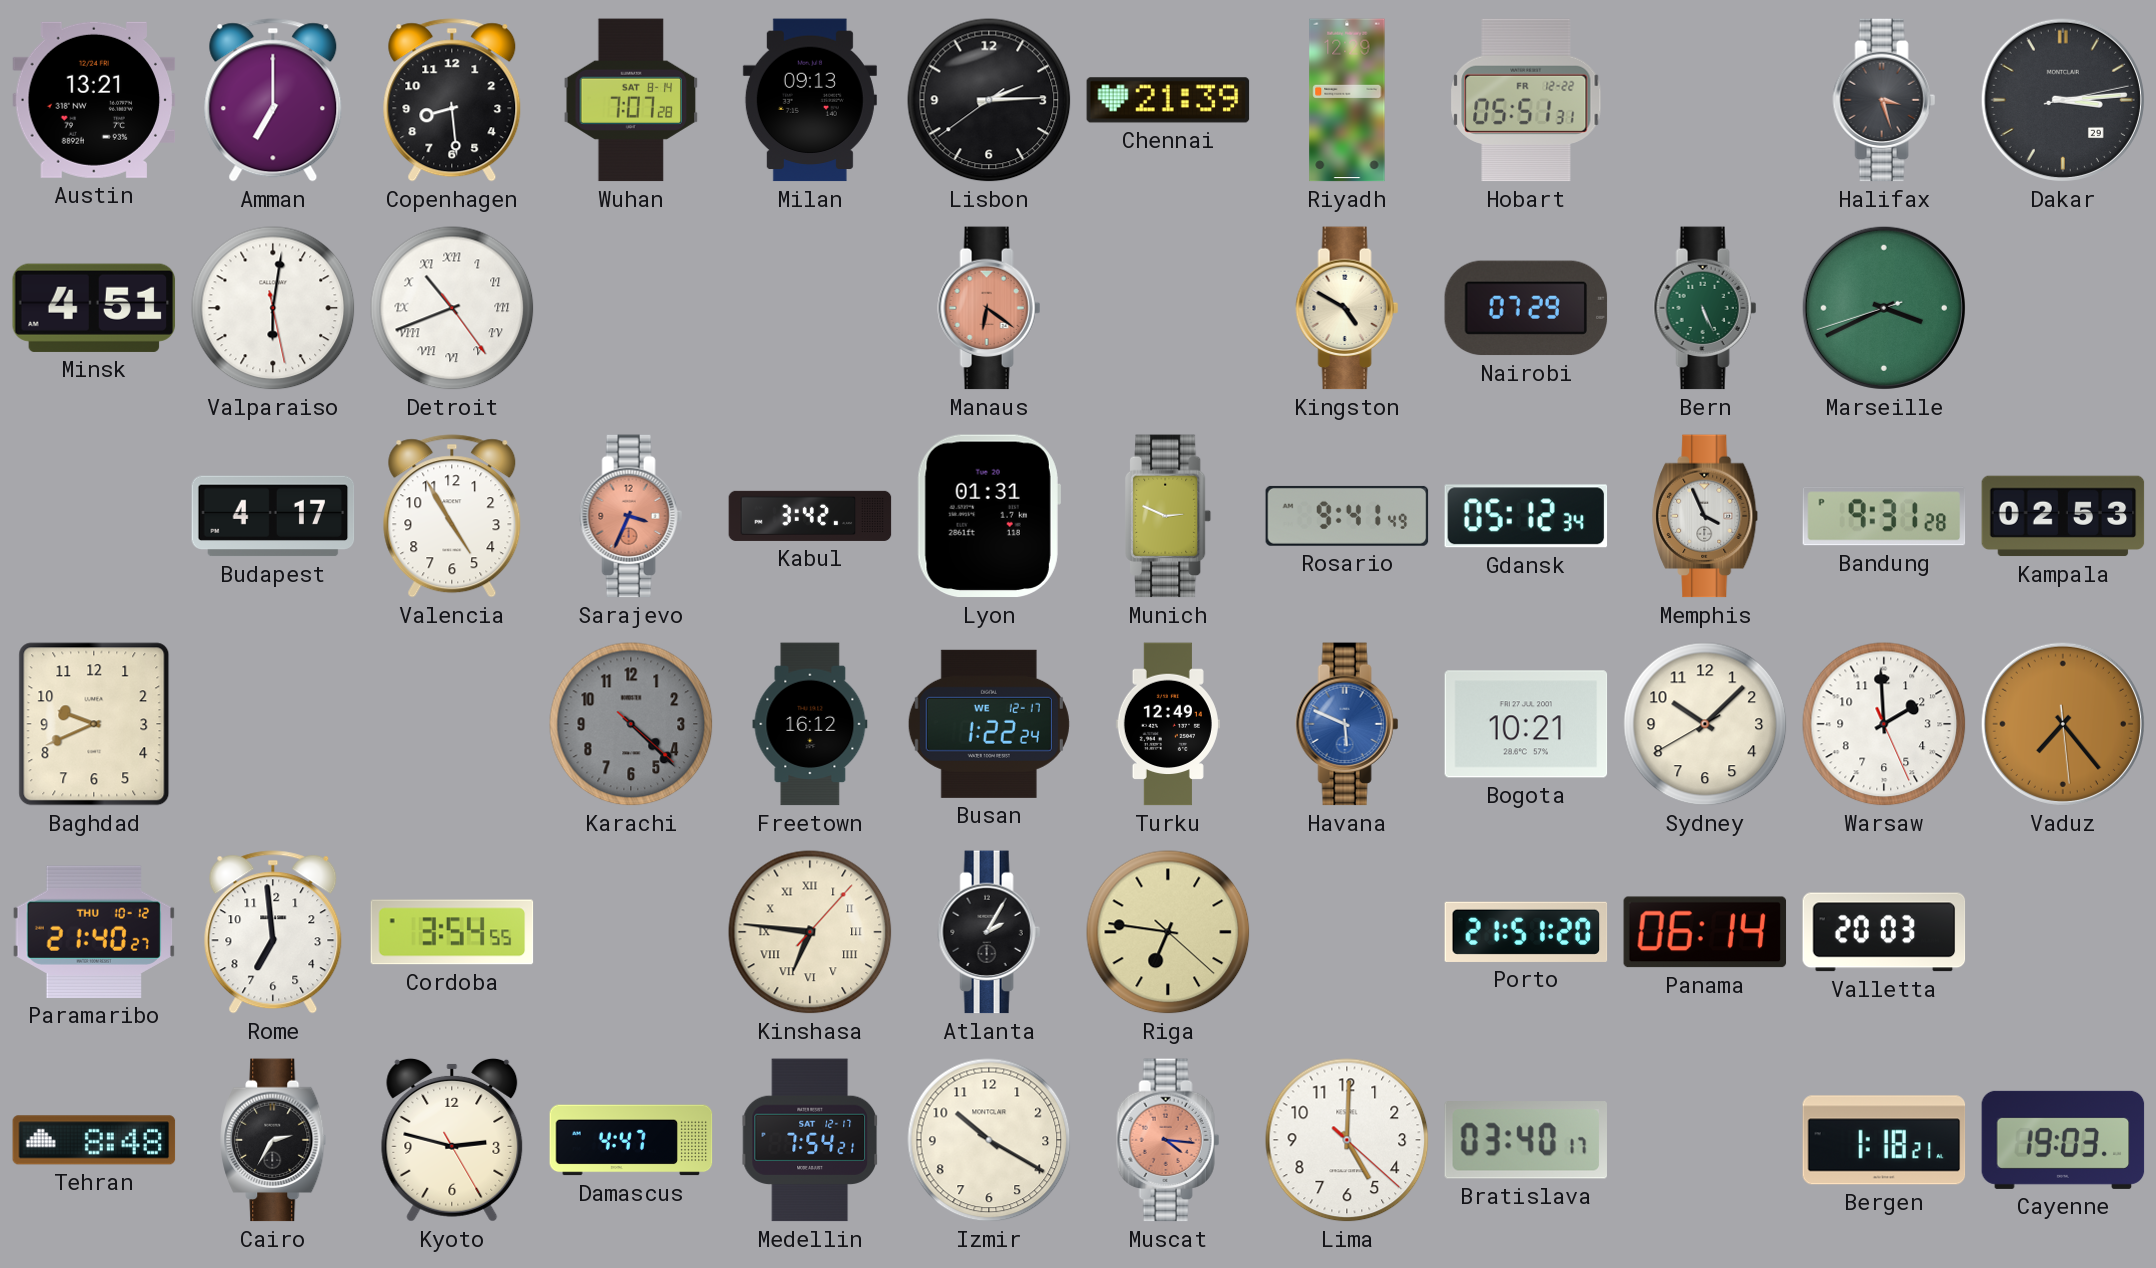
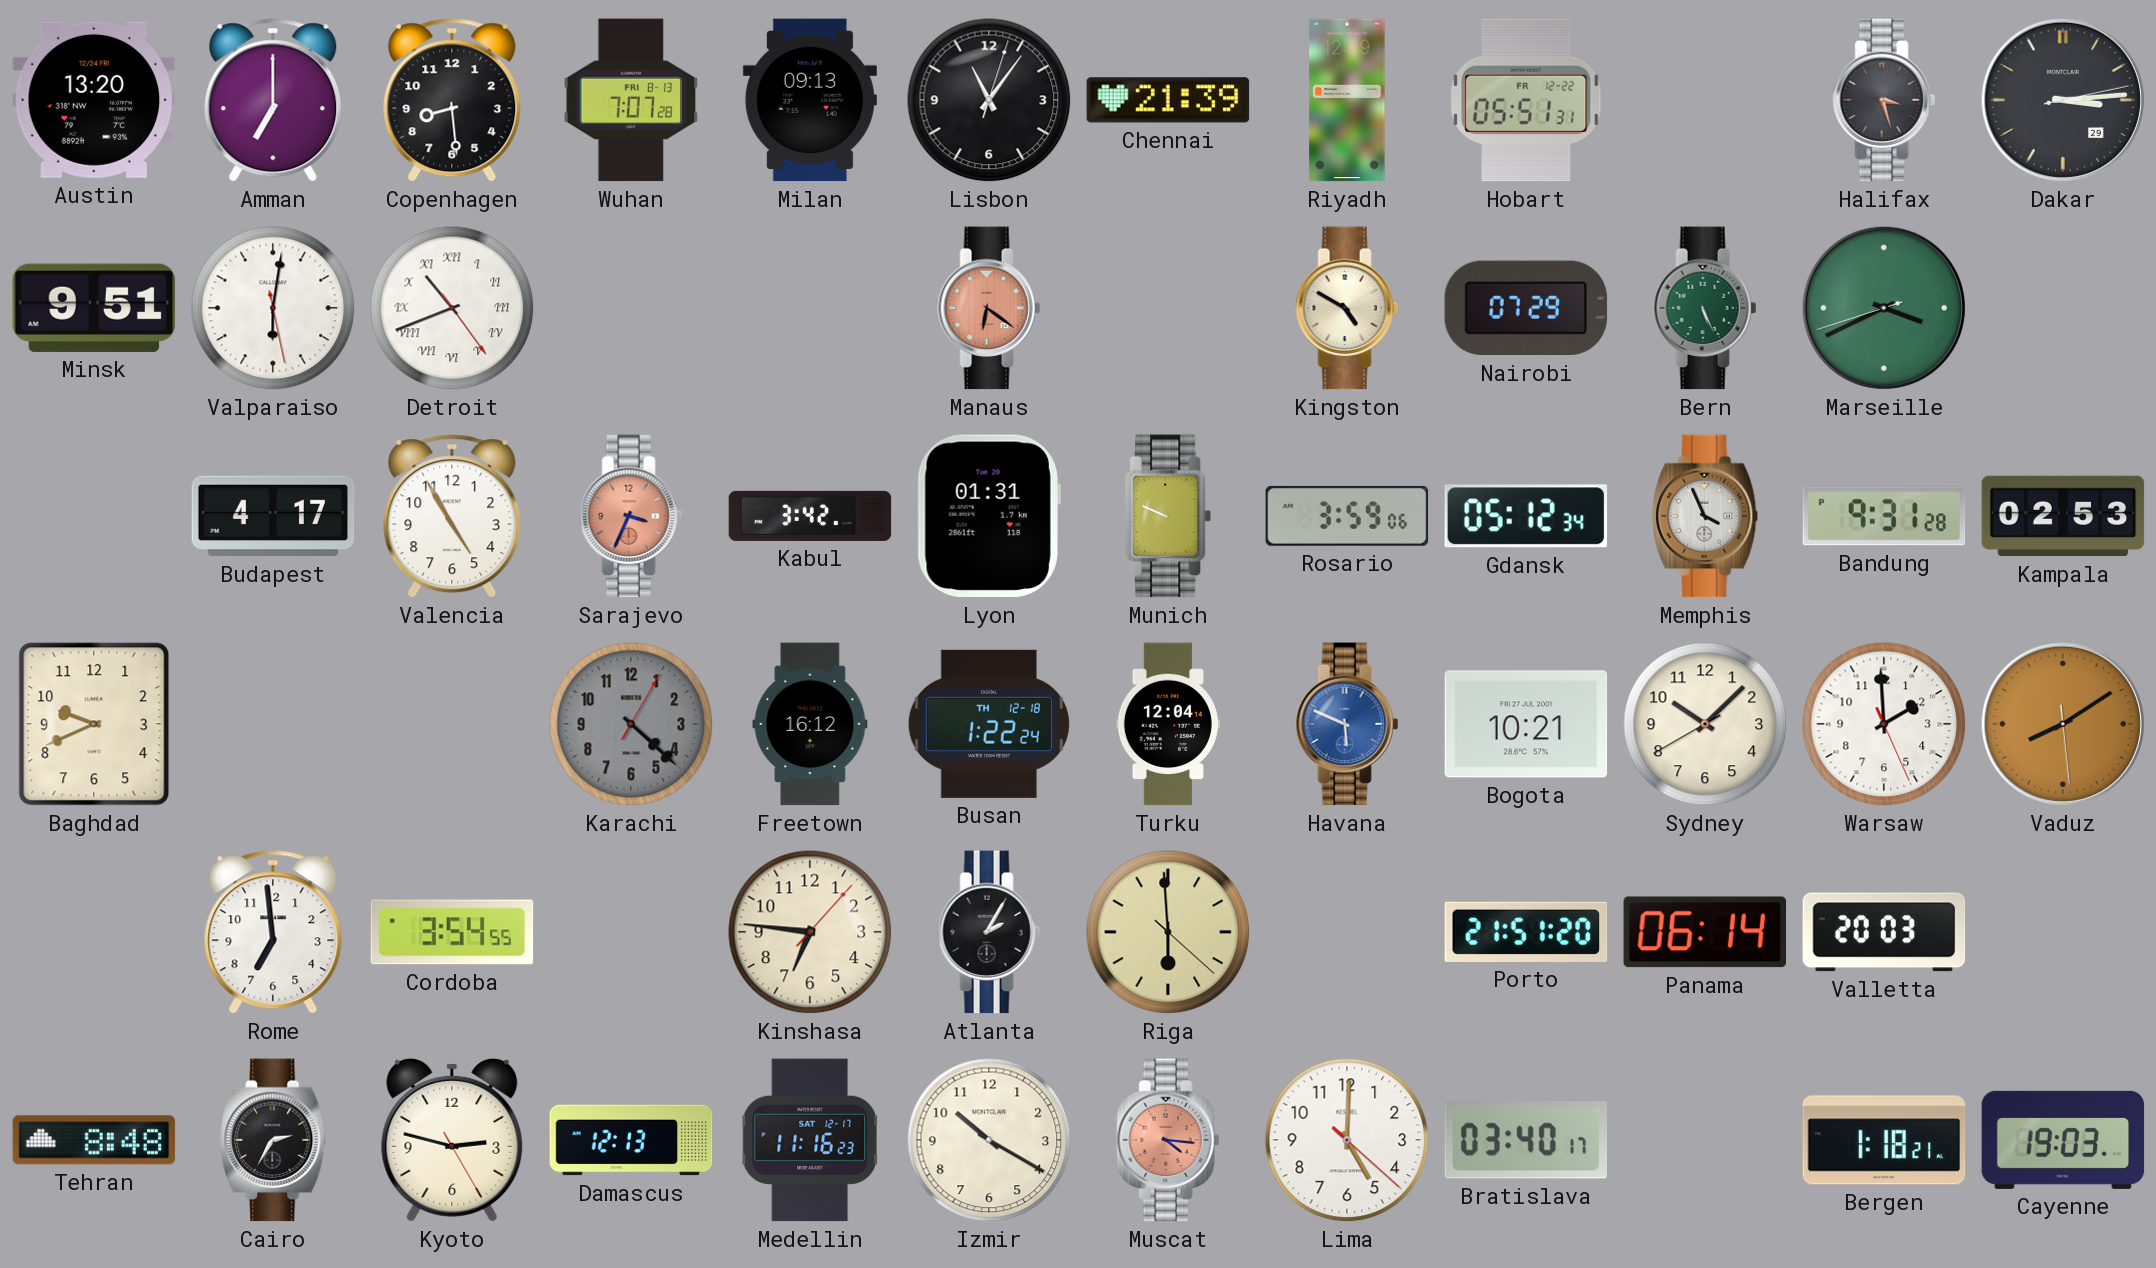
Austin: 13:21 -> 13:20
Wuhan date: SAT 8-14 -> FRI 8-13
Lisbon: 2:14 -> 11:06
Minsk: 4:51 -> 9:51
Munich: 2:49 -> 9:49
Rosario: 9:41 -> 3:59
Karachi: 4:22:22 -> 4:22:05
Busan date: WE 12-17 -> TH 12-18
Turku: 12:49 -> 12:04
Vaduz: 7:23 -> 8:09
Paramaribo: 21:40 -> none
Kinshasa numerals: Roman -> Arabic
Riga: 6:46 -> 5:59
Damascus: 4:47 -> 12:13
Medellin: 7:54 -> 11:16
